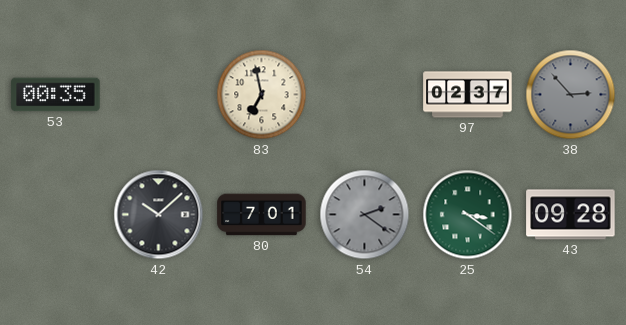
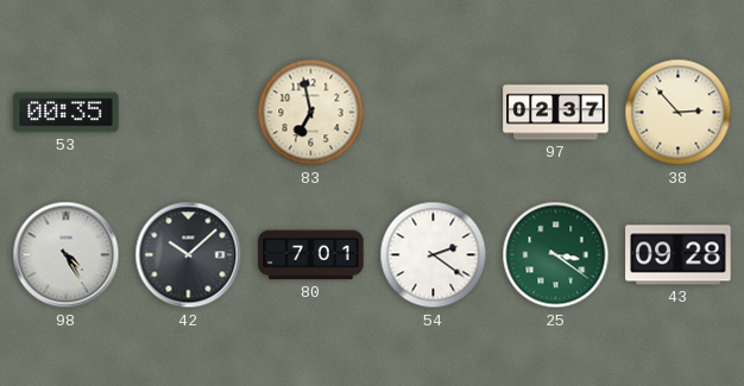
38 dial: grey -> cream
98: none -> 4:25
54 dial: grey -> white
